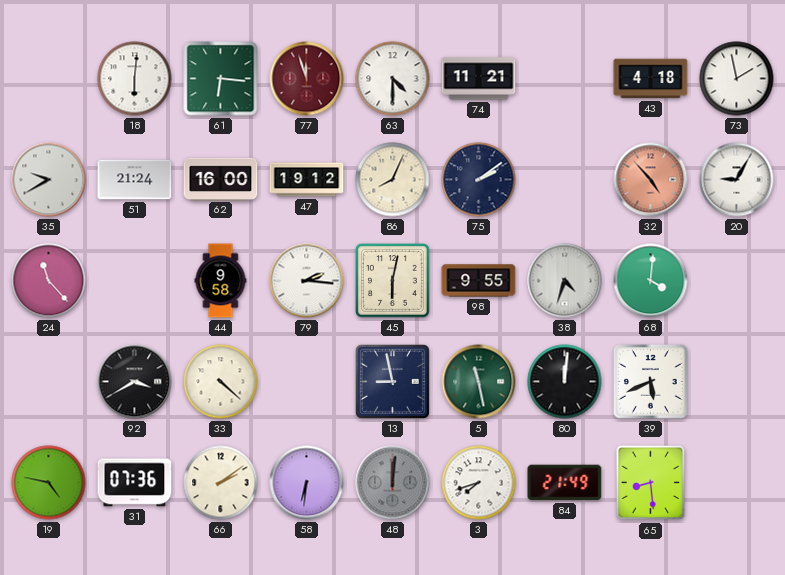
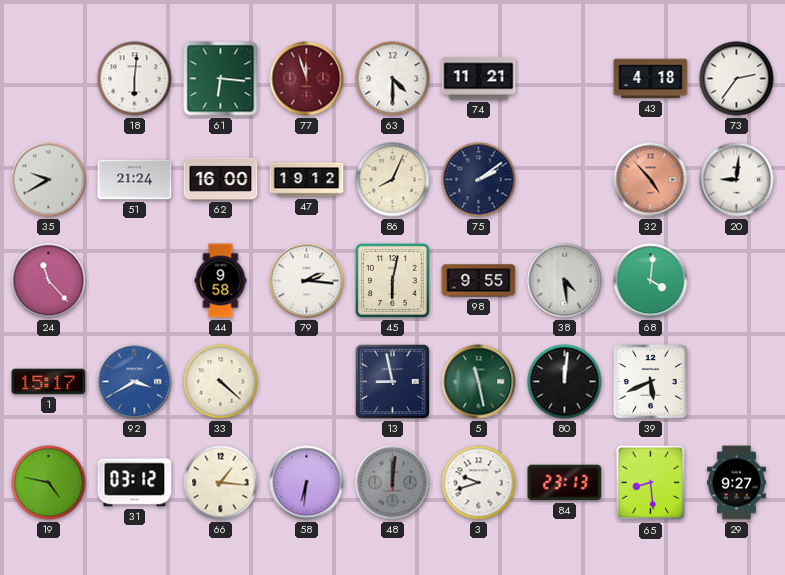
73: 1:58 -> 2:36
20: 9:05 -> 9:01
38: 4:33 -> 4:29
1: none -> 15:17
92 dial: black -> blue
31: 07:36 -> 03:12
66: 2:09 -> 1:16
3: 7:42 -> 9:42
84: 21:49 -> 23:13
29: none -> 9:27
